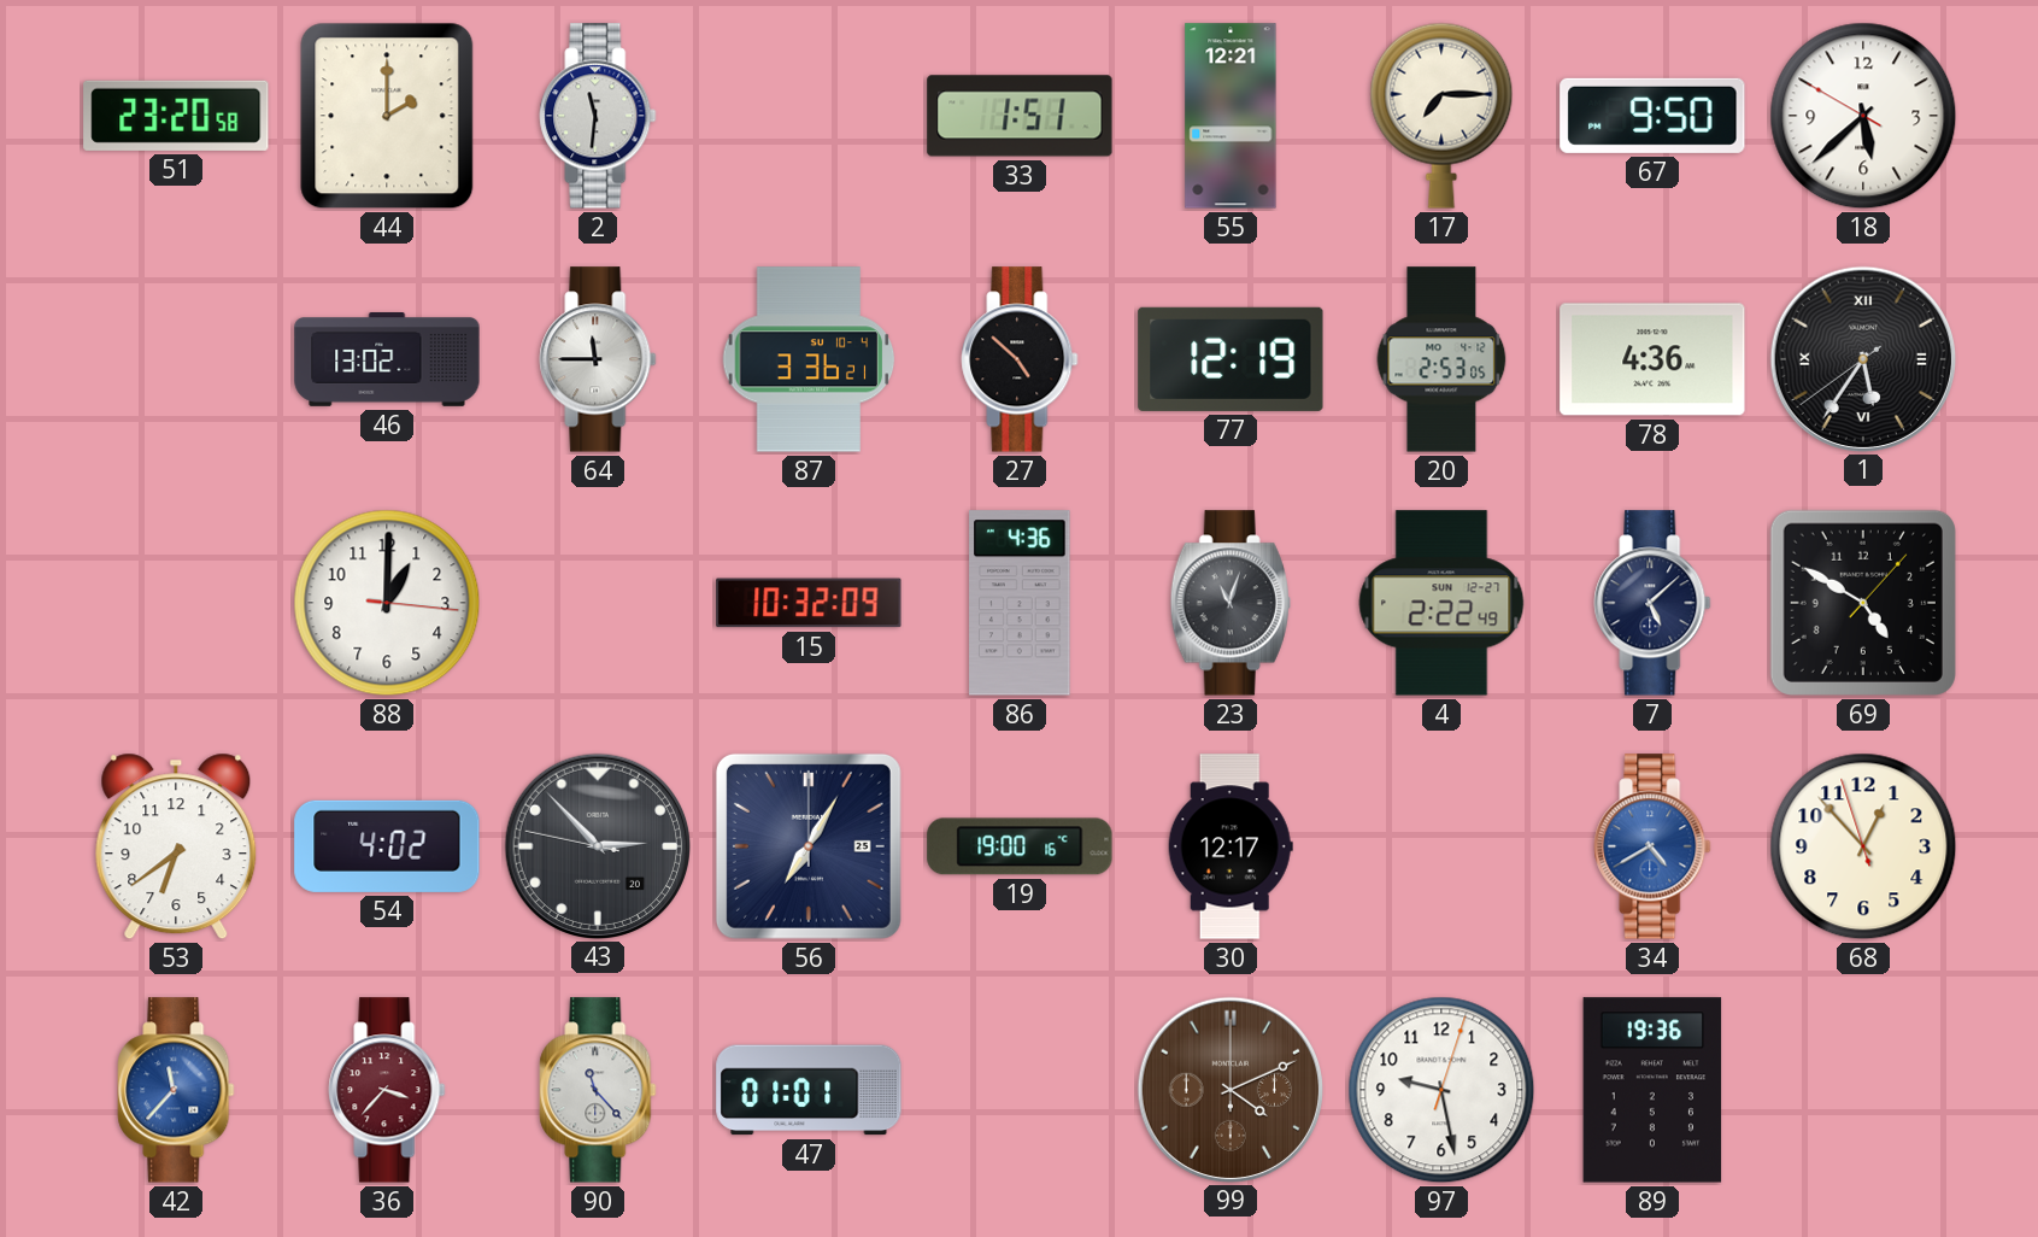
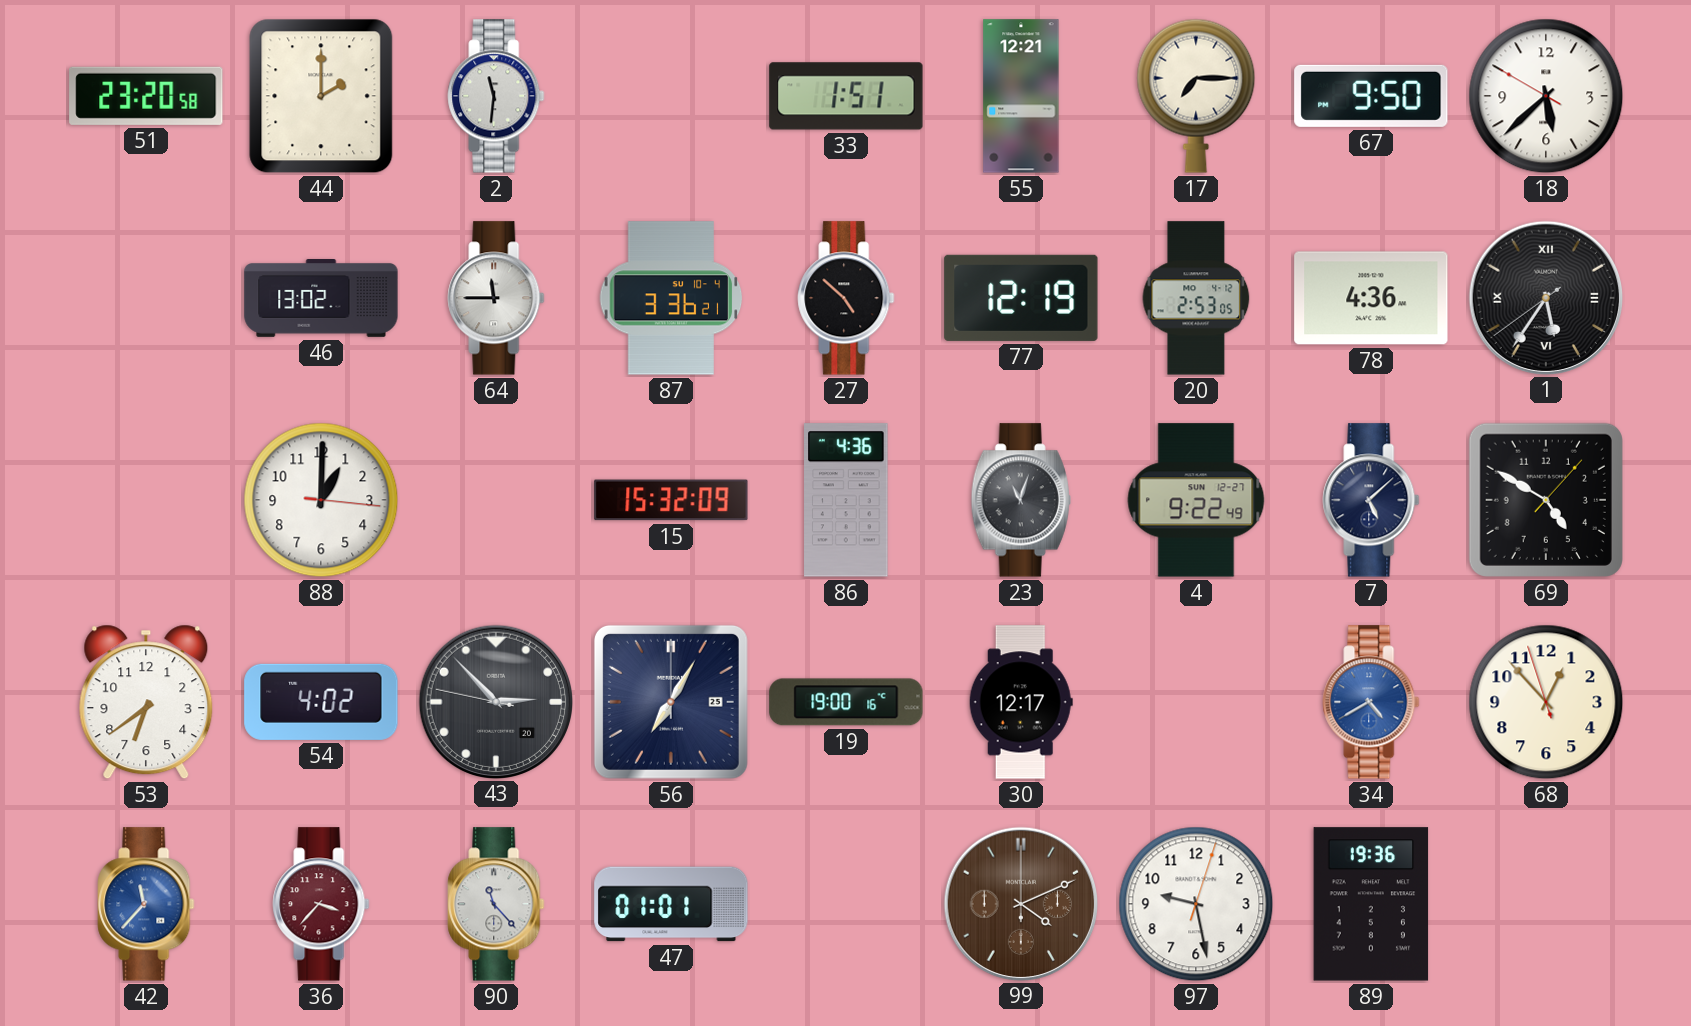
15: 10:32 -> 15:32
4: 2:22 -> 9:22
